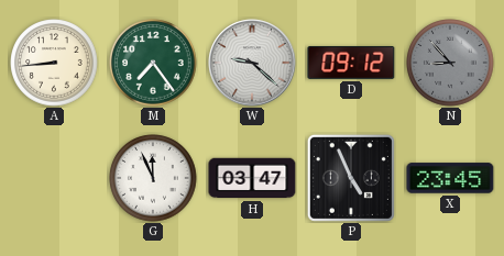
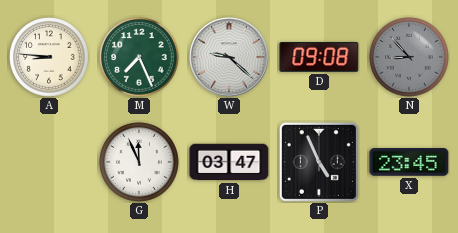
A: 8:44 -> 8:46
M: 7:24 -> 7:26
D: 09:12 -> 09:08
